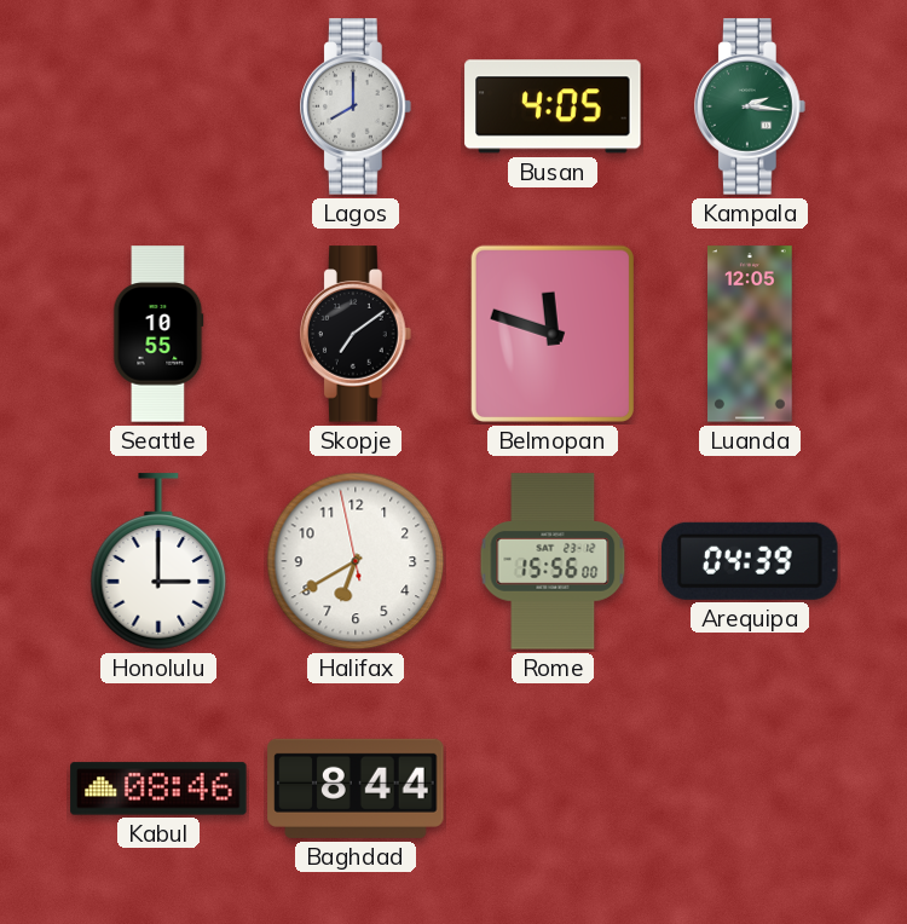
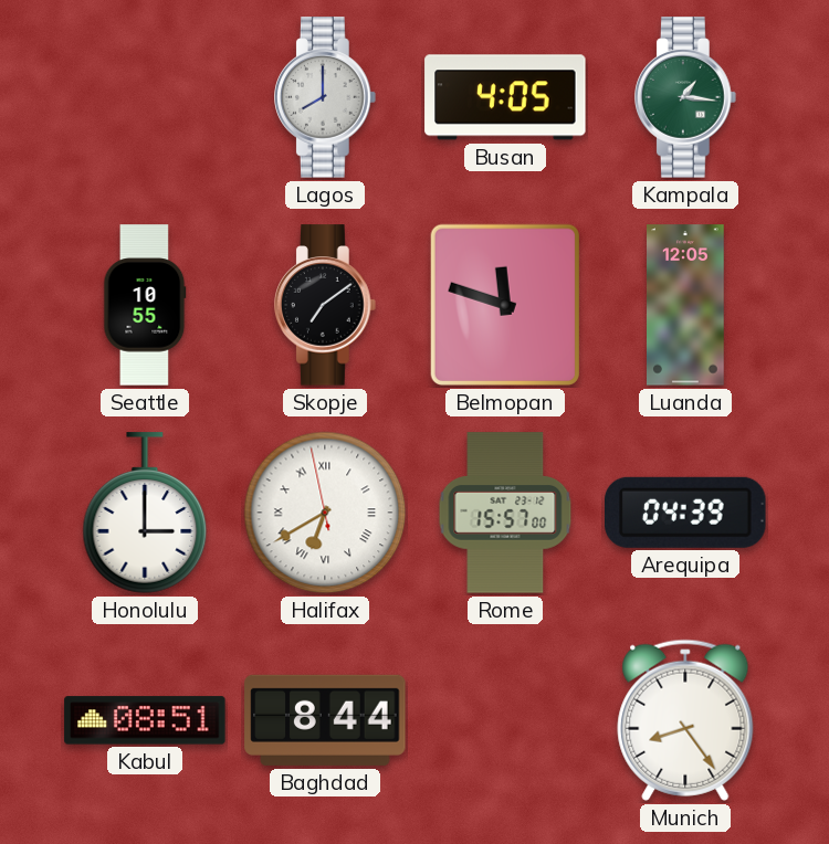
Kampala: 2:16 -> 1:16
Halifax numerals: Arabic -> Roman
Rome: 15:56 -> 15:57
Kabul: 08:46 -> 08:51
Munich: none -> 8:24
